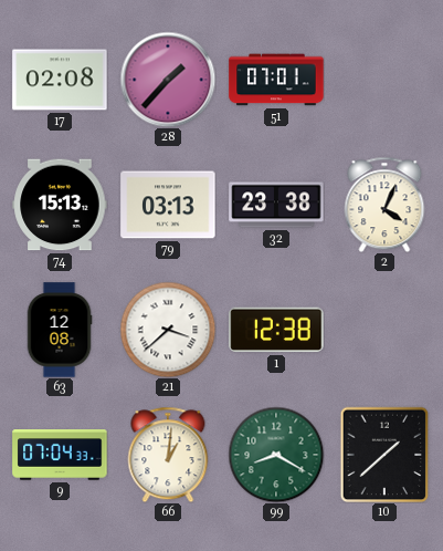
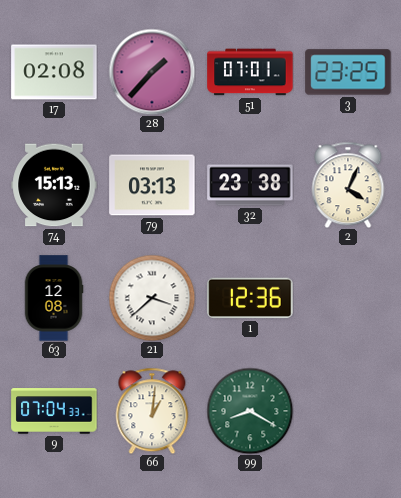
3: none -> 23:25
1: 12:38 -> 12:36
10: 1:38 -> none
